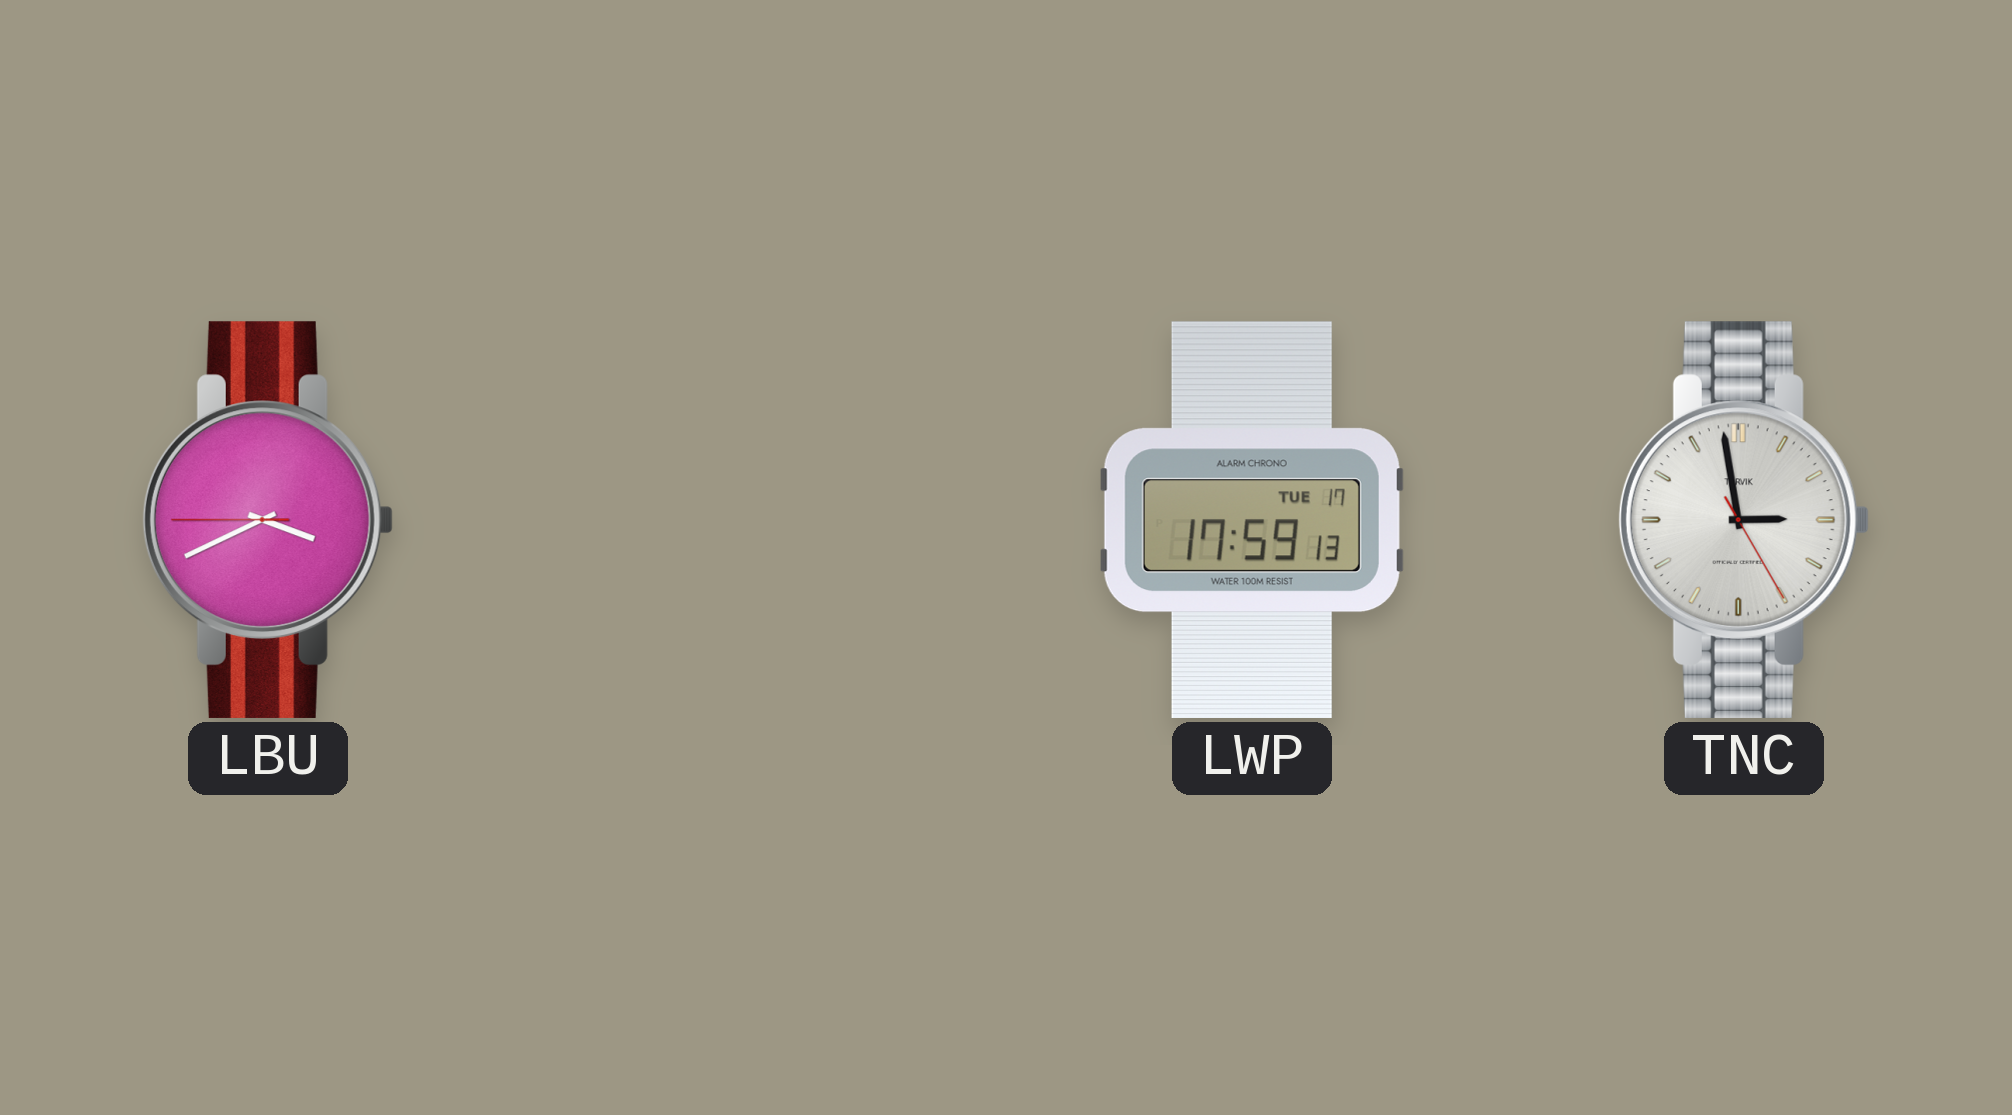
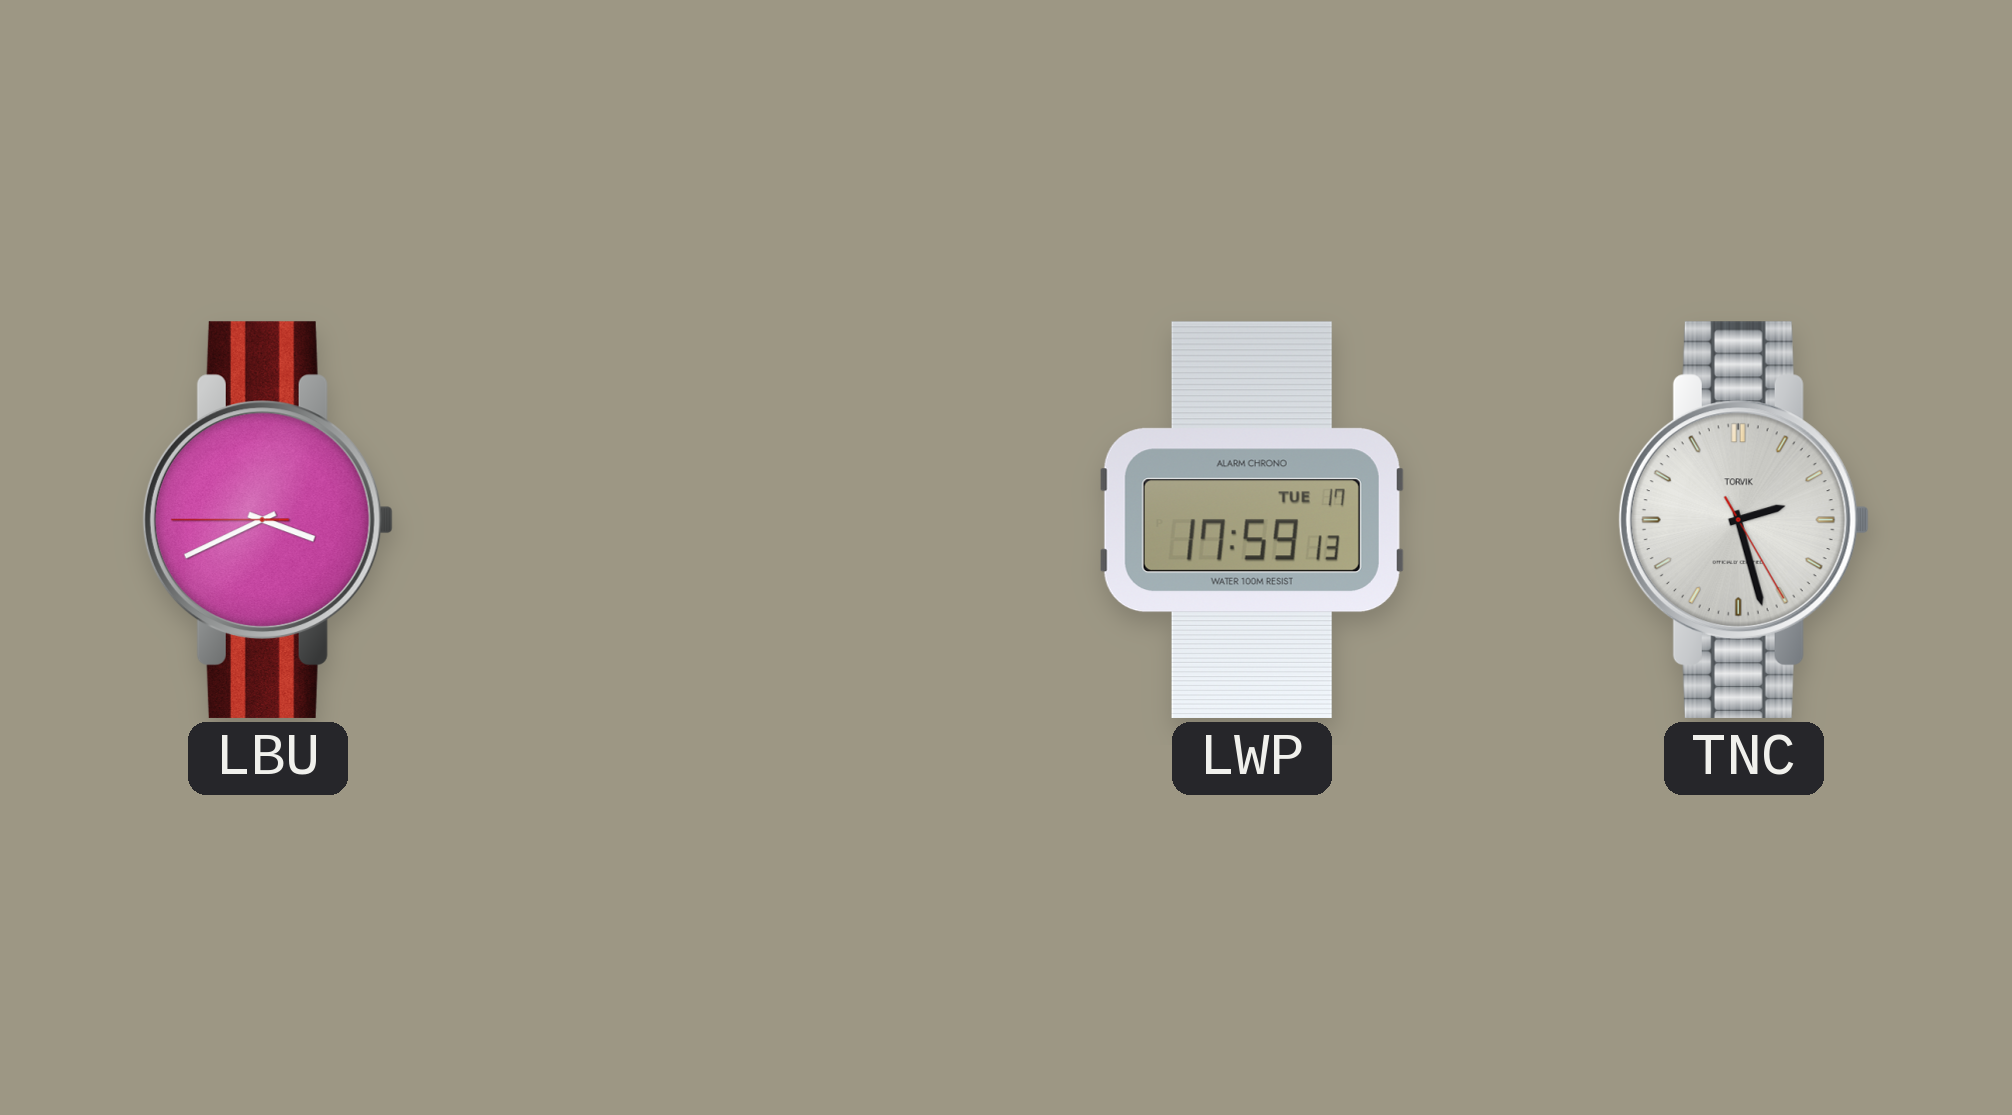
TNC: 2:58 -> 2:27
